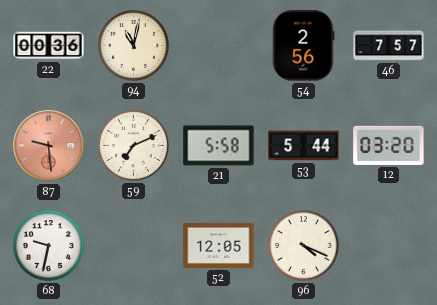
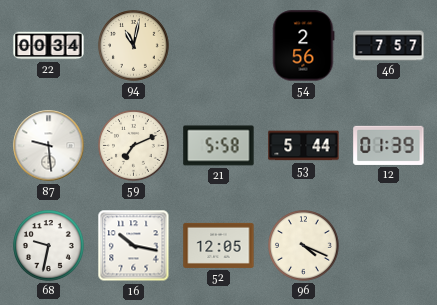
22: 00:36 -> 00:34
87 dial: salmon -> white
12: 03:20 -> 01:39
16: none -> 10:17
